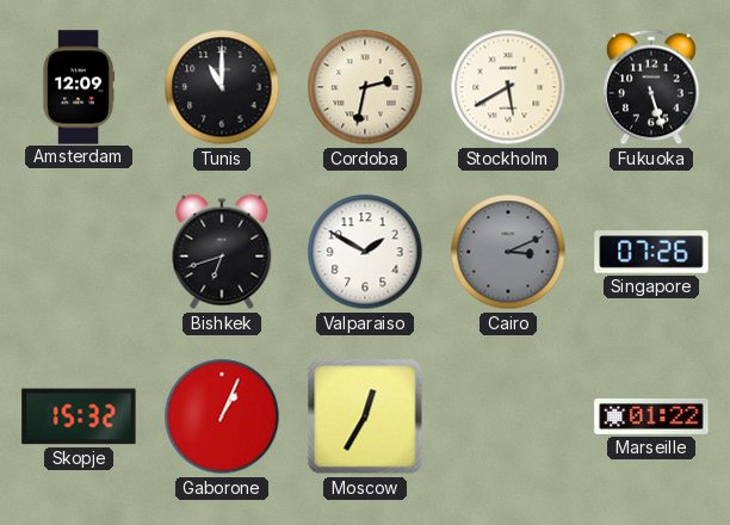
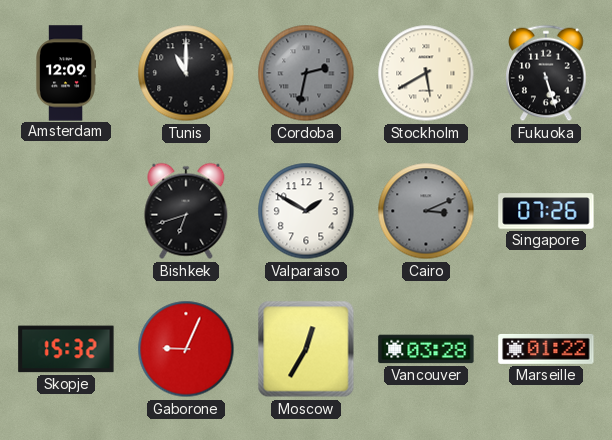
Cordoba dial: cream -> grey
Gaborone: 1:04 -> 9:04
Vancouver: none -> 03:28
